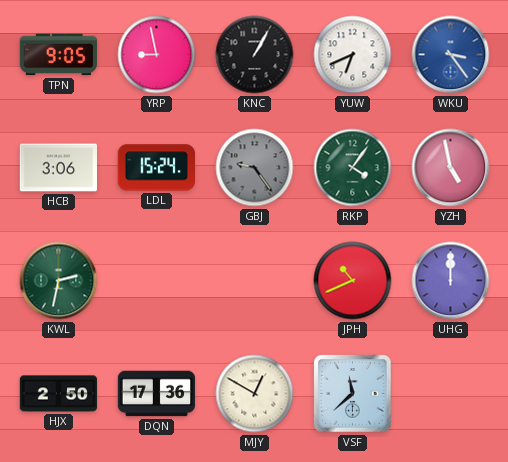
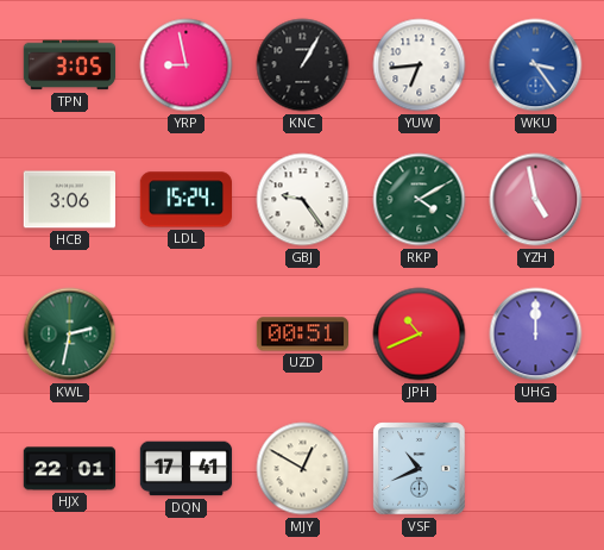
TPN: 9:05 -> 3:05
YUW: 6:41 -> 6:44
GBJ dial: grey -> white
RKP: 4:06 -> 4:10
UZD: none -> 00:51
HJX: 2:50 -> 22:01
DQN: 17:36 -> 17:41
VSF: 11:38 -> 10:41
